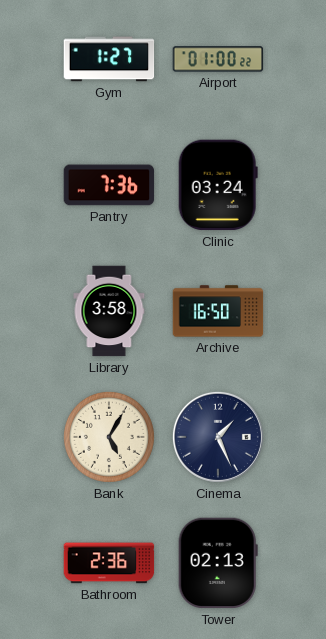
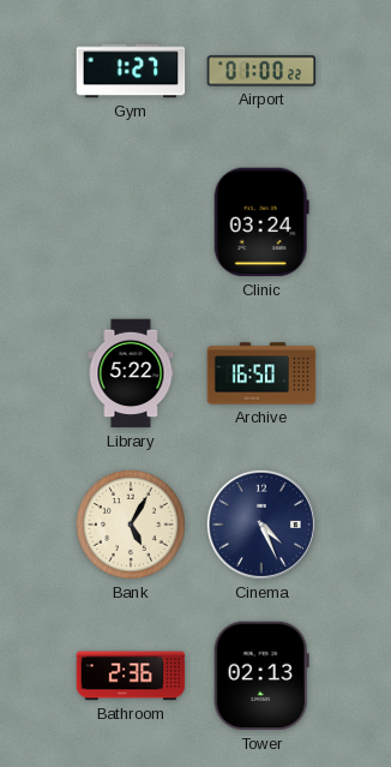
Pantry: 7:36 -> none
Library: 3:58 -> 5:22
Cinema: 1:26 -> 4:26
